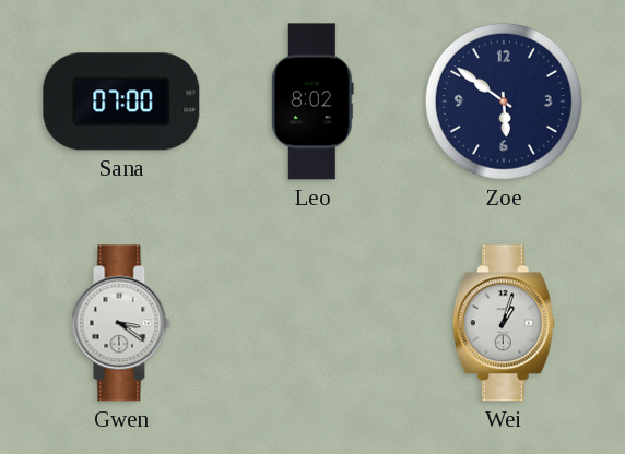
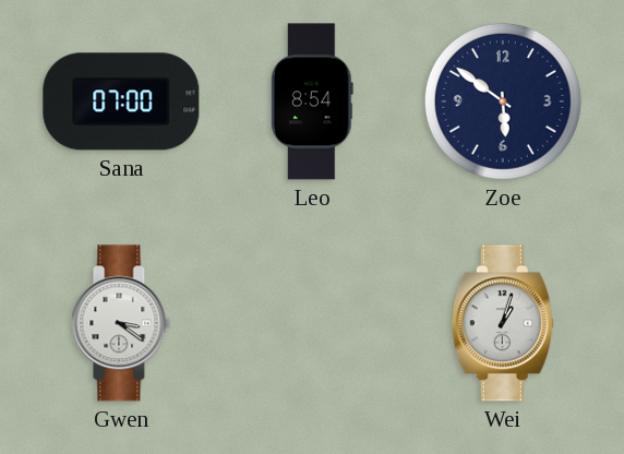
Leo: 8:02 -> 8:54
